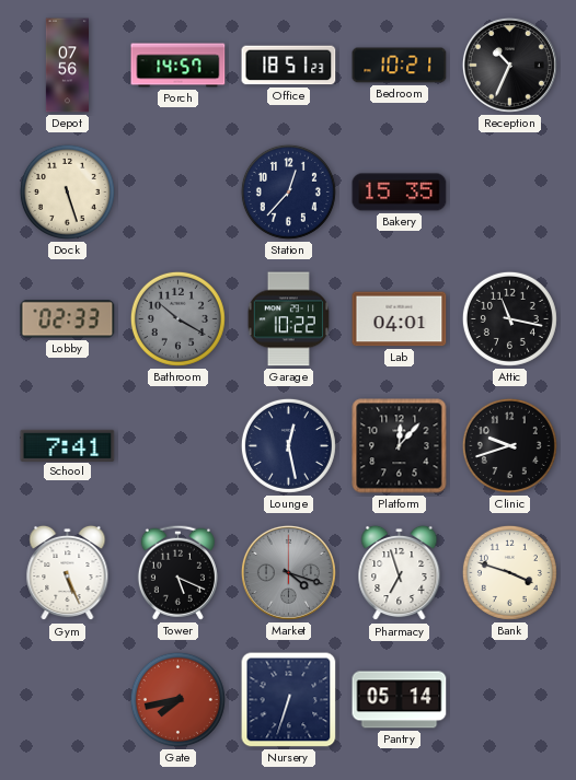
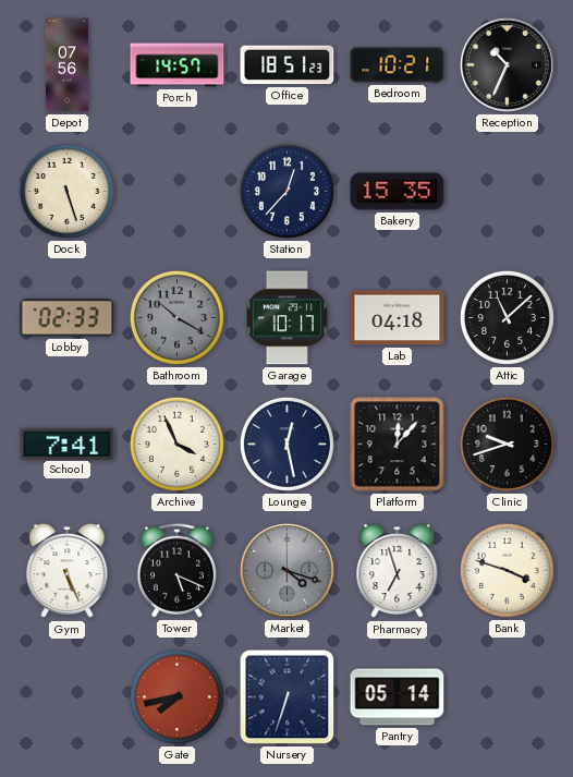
Garage: 10:22 -> 10:17
Lab: 04:01 -> 04:18
Attic: 11:17 -> 11:08
Archive: none -> 3:56
